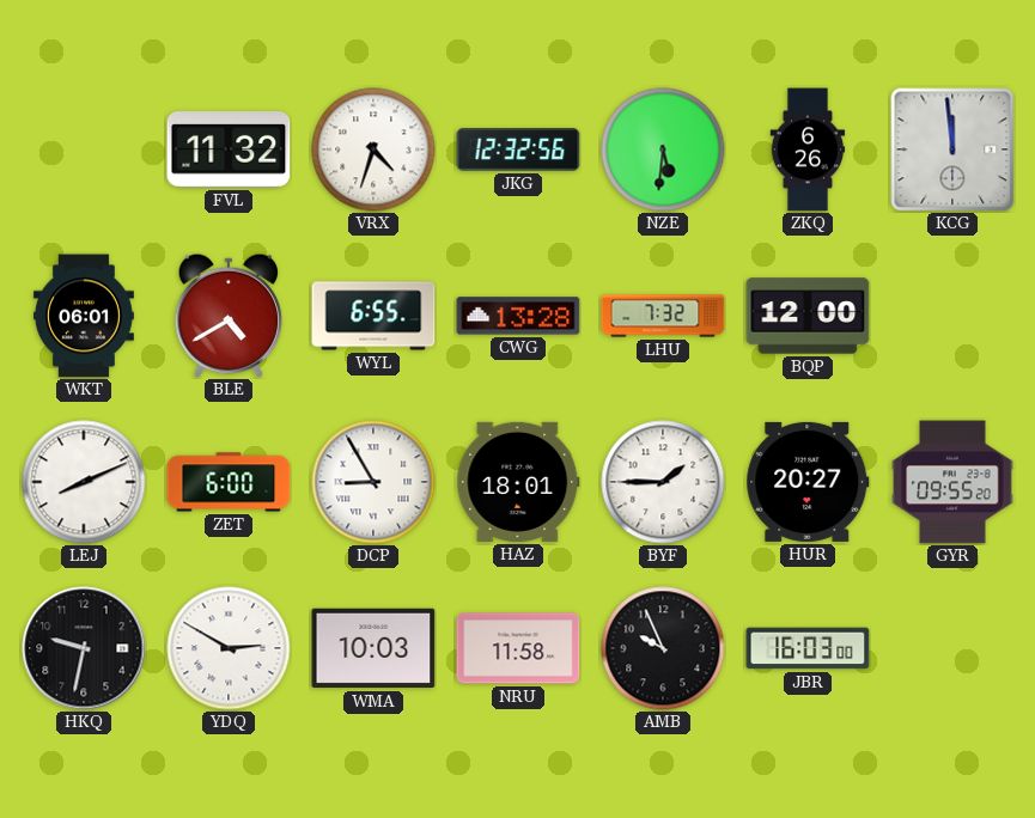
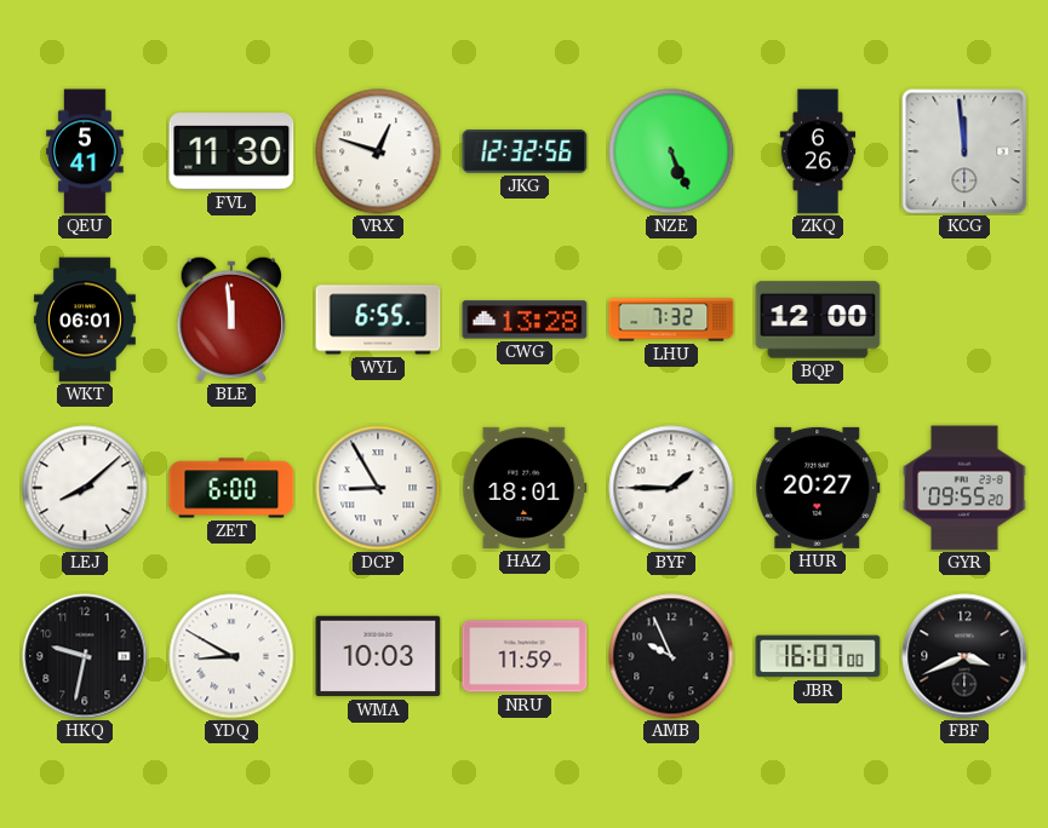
QEU: none -> 5:41
FVL: 11:32 -> 11:30
VRX: 4:33 -> 12:48
NZE: 5:31 -> 5:26
BLE: 4:40 -> 11:59
LEJ: 8:11 -> 8:08
YDQ: 2:50 -> 8:50
NRU: 11:58 -> 11:59
JBR: 16:03 -> 16:07
FBF: none -> 3:41
